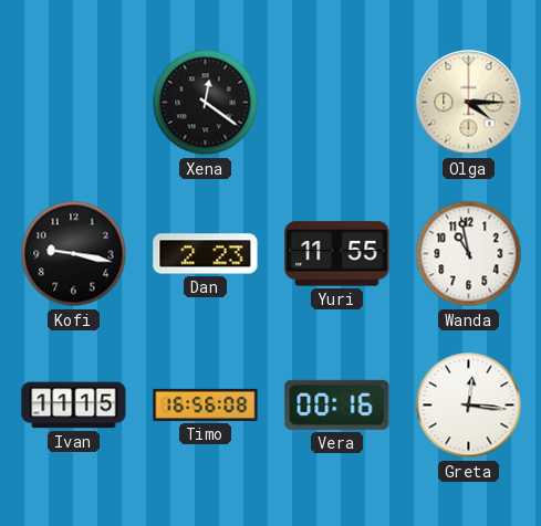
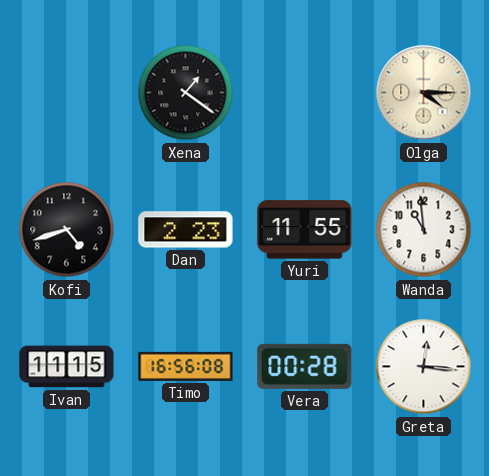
Xena: 12:21 -> 1:21
Kofi: 9:17 -> 4:42
Wanda: 10:58 -> 10:59
Vera: 00:16 -> 00:28
